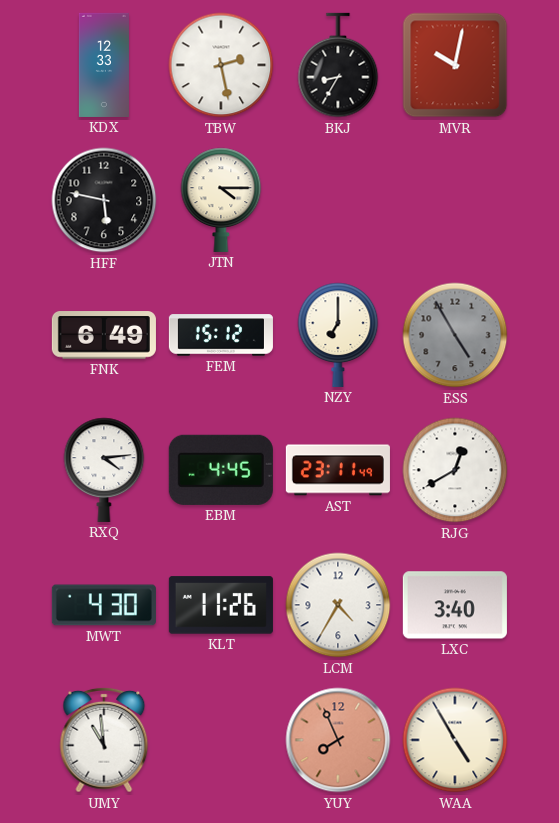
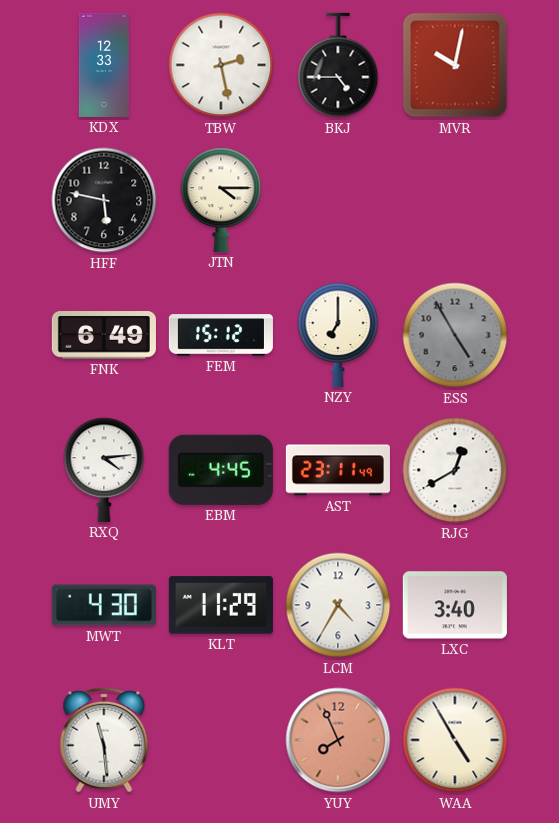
BKJ: 8:35 -> 4:45
KLT: 11:26 -> 11:29
UMY: 10:59 -> 11:29
